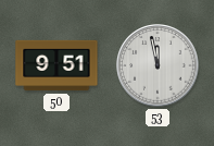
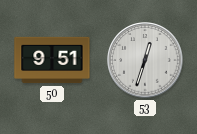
53: 11:58 -> 12:33
